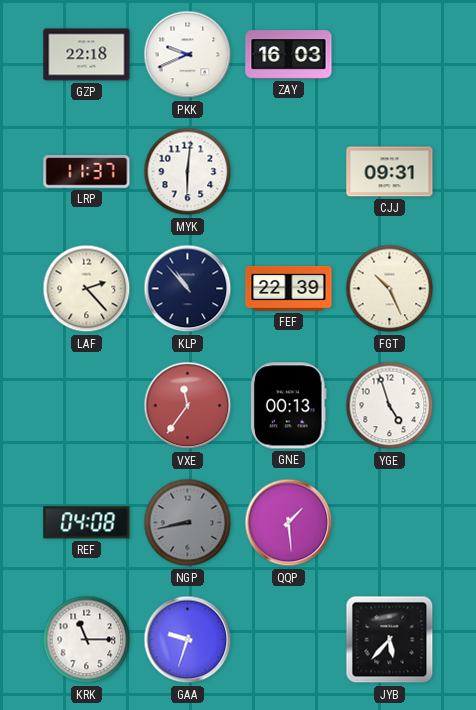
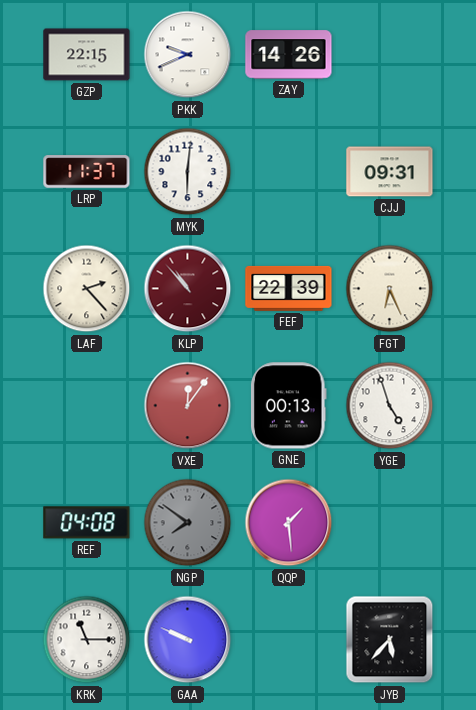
GZP: 22:18 -> 22:15
ZAY: 16:03 -> 14:26
KLP dial: navy -> burgundy
FGT: 10:26 -> 6:26
VXE: 11:36 -> 12:06
NGP: 8:43 -> 7:51
GAA: 9:33 -> 9:49
